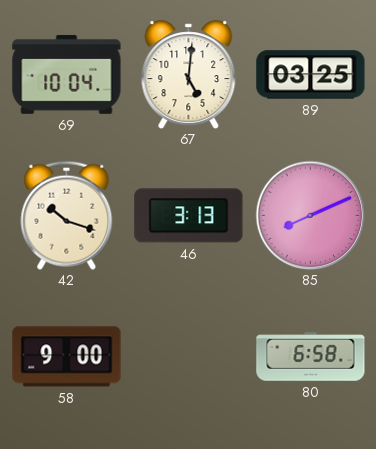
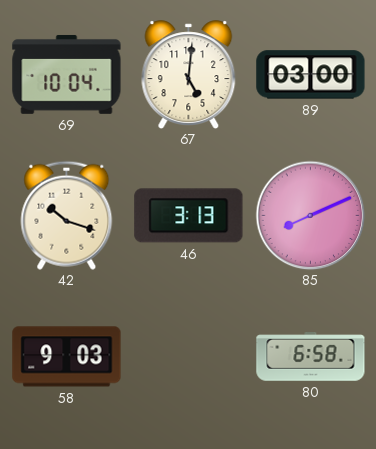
89: 03:25 -> 03:00
58: 9:00 -> 9:03
